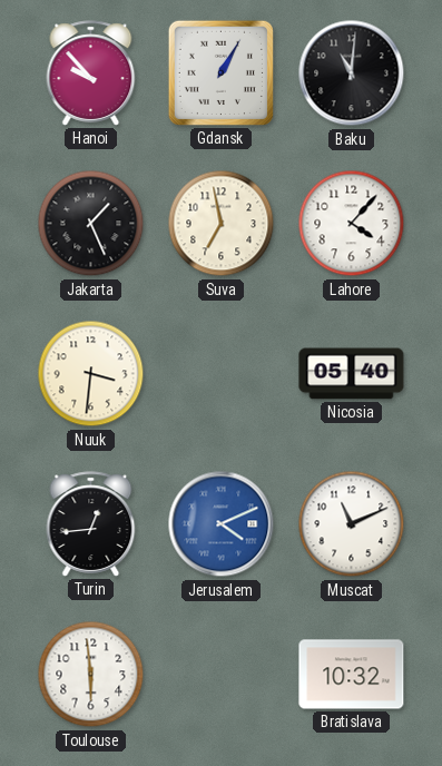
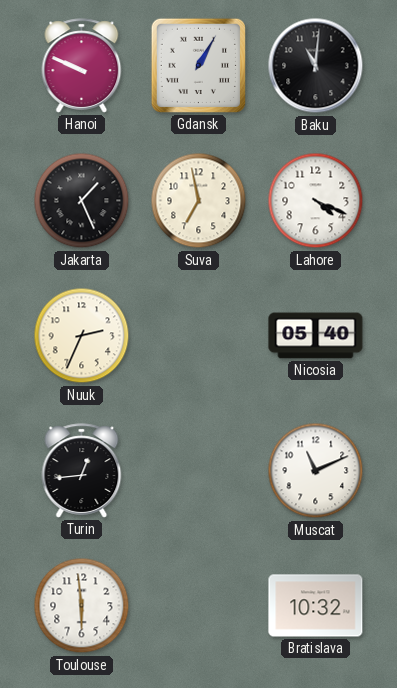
Hanoi: 9:53 -> 9:49
Lahore: 4:07 -> 4:19
Nuuk: 3:31 -> 2:34
Jerusalem: 4:11 -> none
